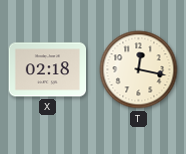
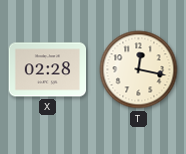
X: 02:18 -> 02:28
